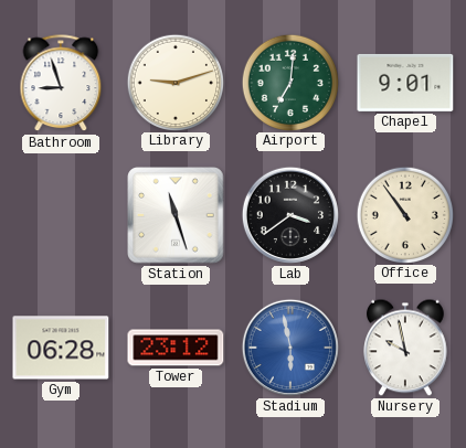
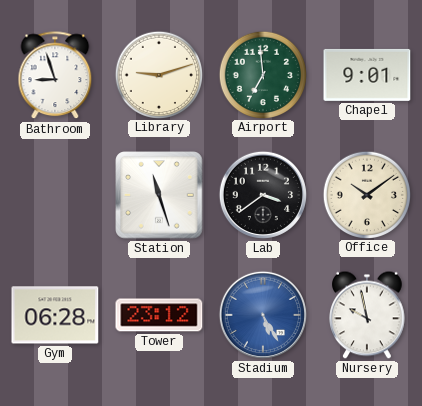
Airport: 7:01 -> 6:59
Office: 10:54 -> 10:09
Stadium: 5:58 -> 5:25
